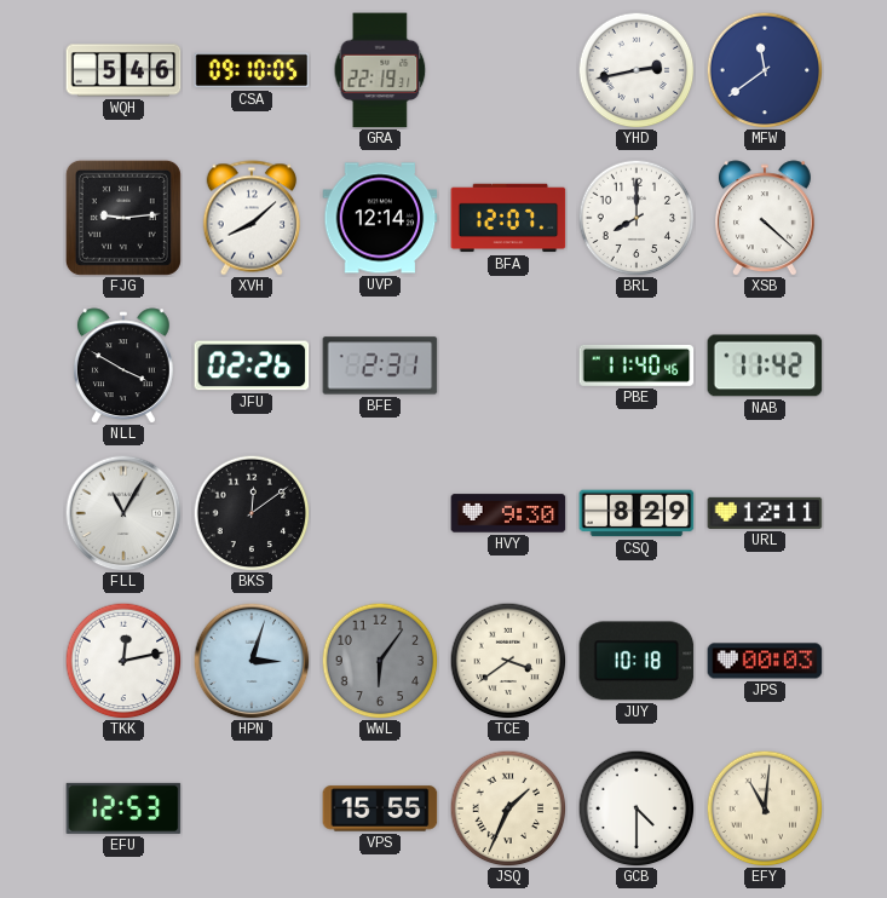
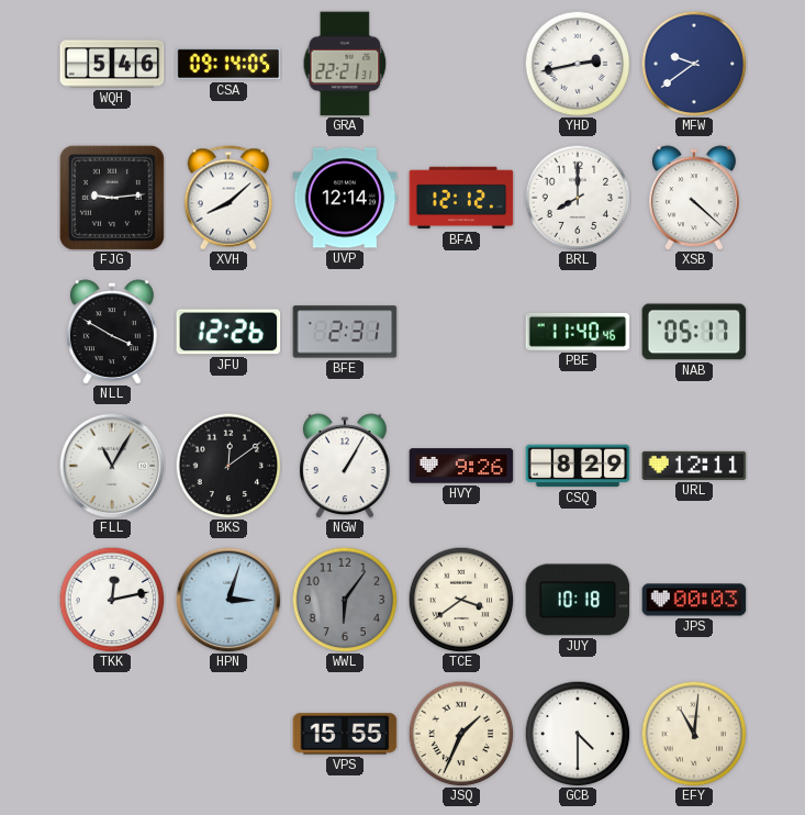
CSA: 09:10 -> 09:14
GRA: 22:19 -> 22:21
MFW: 11:39 -> 9:39
BFA: 12:07 -> 12:12
JFU: 02:26 -> 12:26
NAB: 11:42 -> 05:17
NGW: none -> 1:05
HVY: 9:30 -> 9:26
EFU: 12:53 -> none
